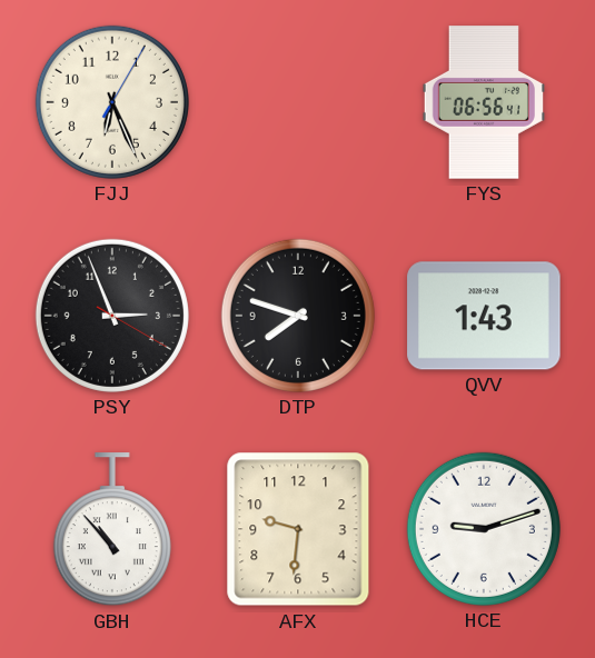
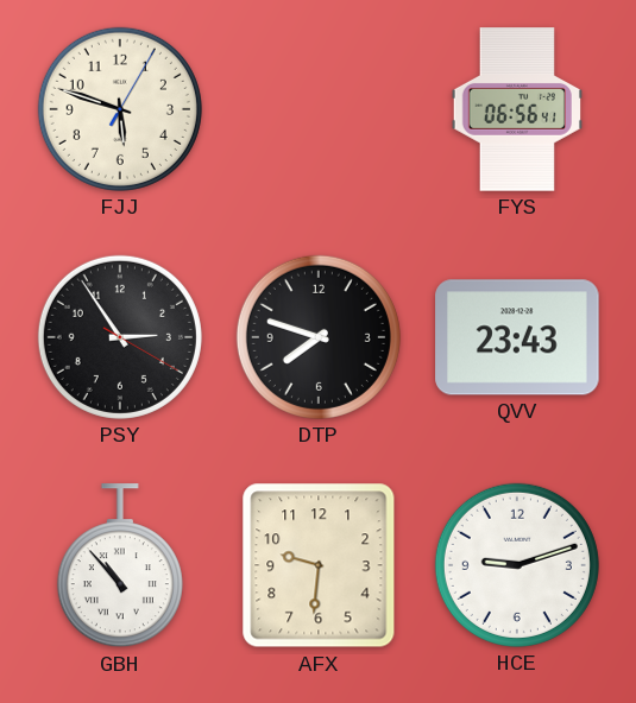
FJJ: 6:26 -> 5:48
PSY: 2:56 -> 2:54
QVV: 1:43 -> 23:43
